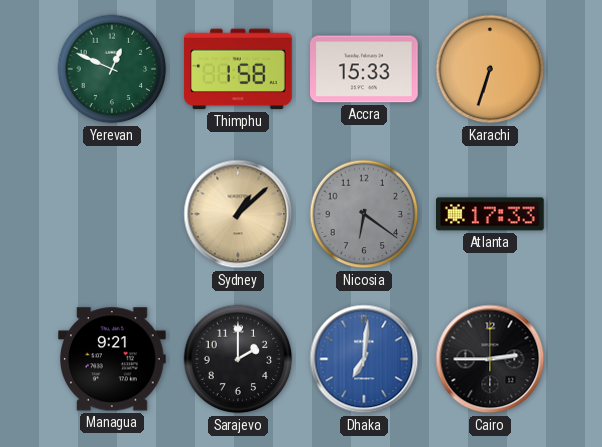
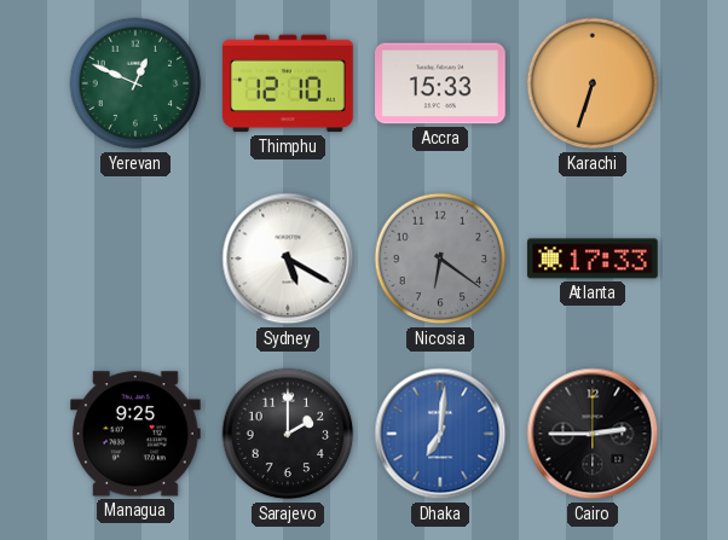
Thimphu: 1:58 -> 12:10
Sydney: 1:08 -> 5:20
Sydney dial: champagne -> white
Managua: 9:21 -> 9:25
